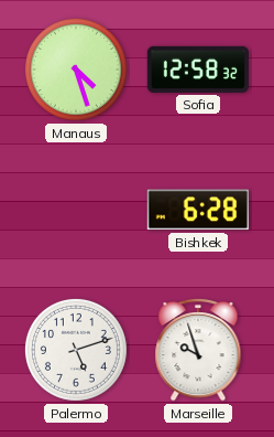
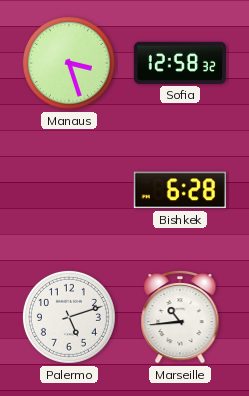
Manaus: 4:27 -> 3:27
Marseille: 9:57 -> 10:44
